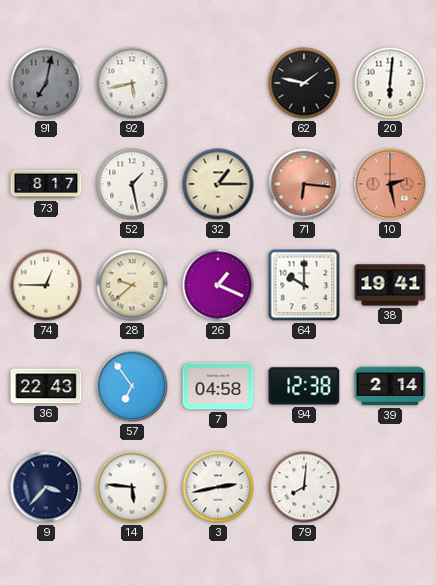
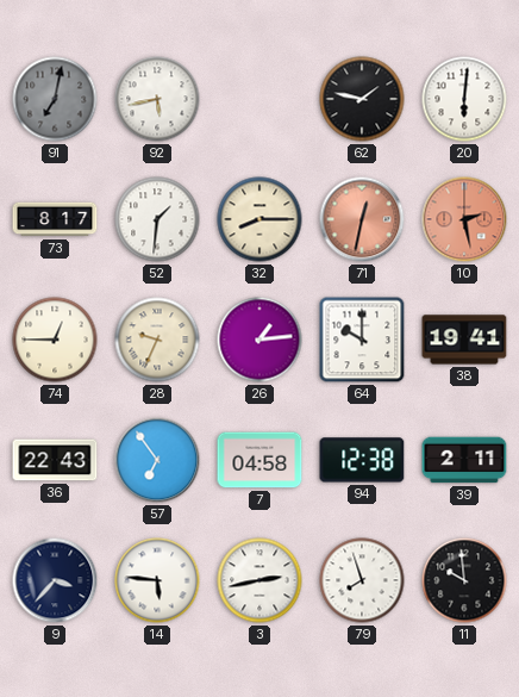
52: 1:28 -> 1:31
32: 1:15 -> 8:15
71: 6:16 -> 12:32
28: 9:38 -> 9:34
26: 1:19 -> 1:14
39: 2:14 -> 2:11
79: 8:01 -> 7:57
11: none -> 9:59
